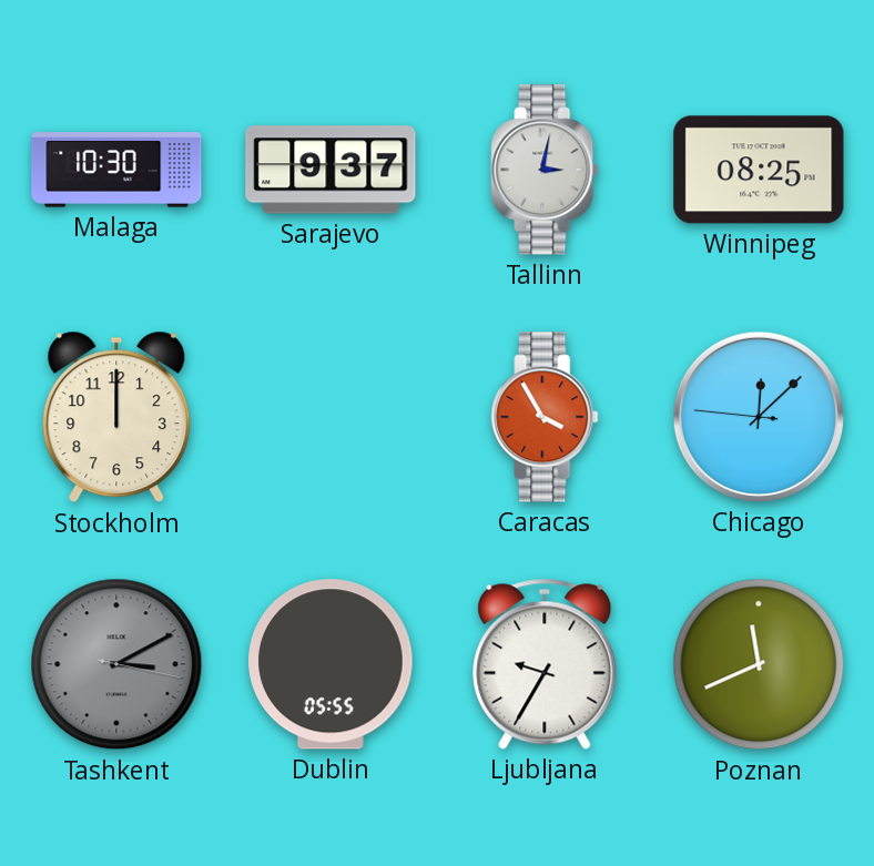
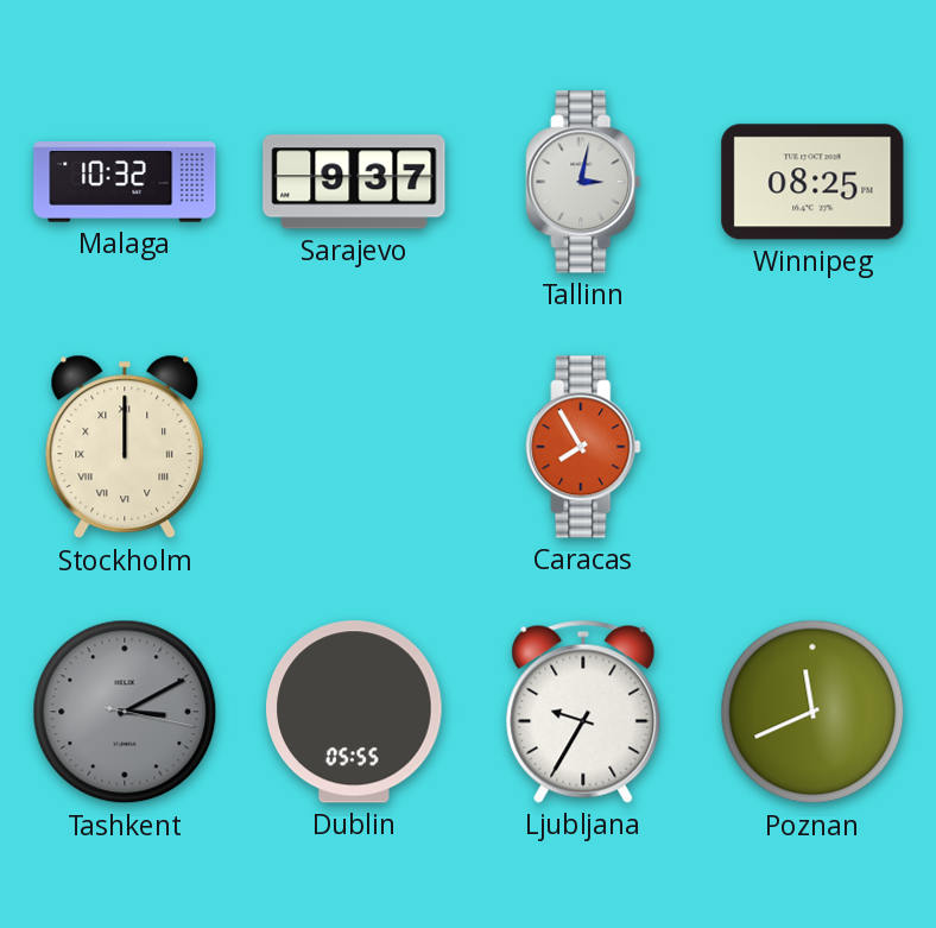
Malaga: 10:30 -> 10:32
Stockholm numerals: Arabic -> Roman
Caracas: 3:55 -> 7:55
Chicago: 12:07 -> none
